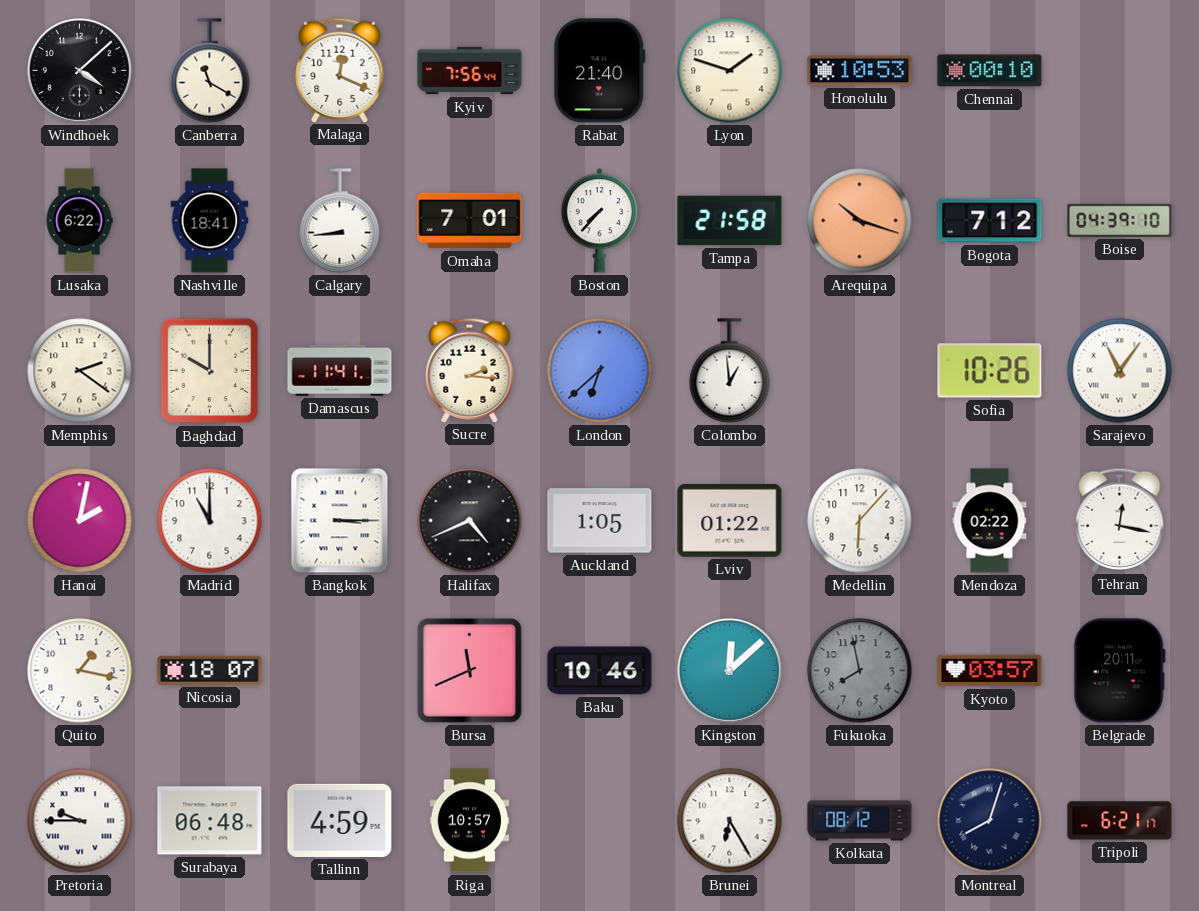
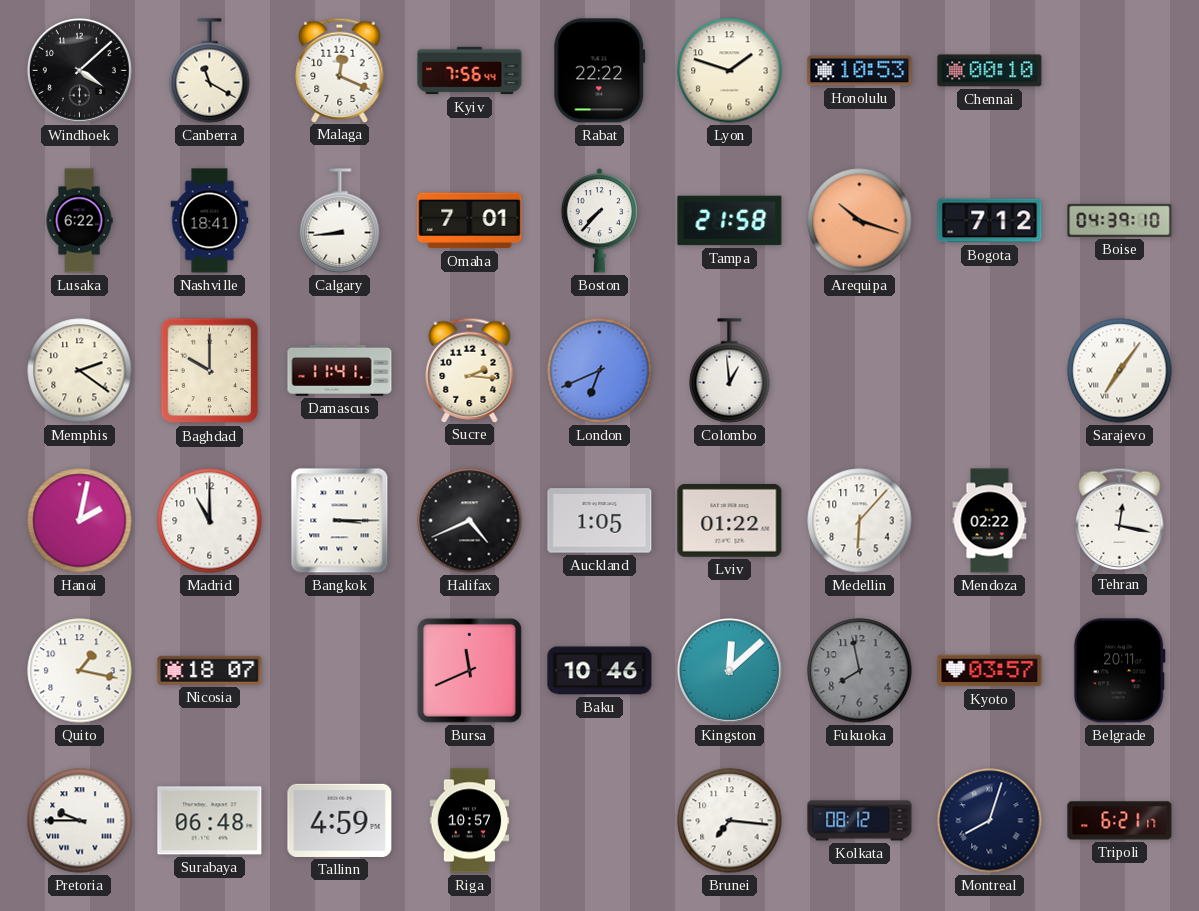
Rabat: 21:40 -> 22:22
London: 6:38 -> 6:41
Sofia: 10:26 -> none
Sarajevo: 11:06 -> 7:06
Brunei: 6:25 -> 7:16
